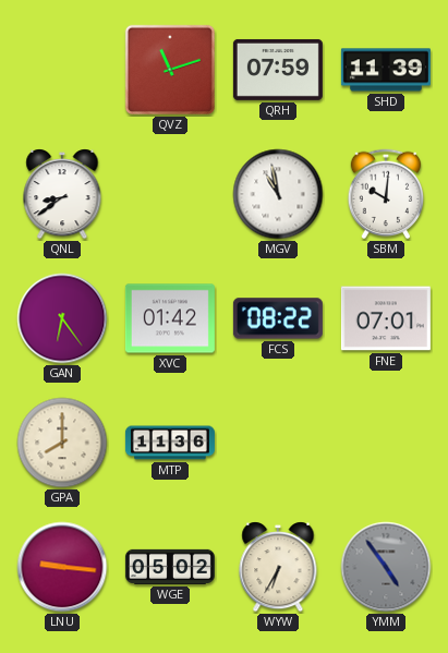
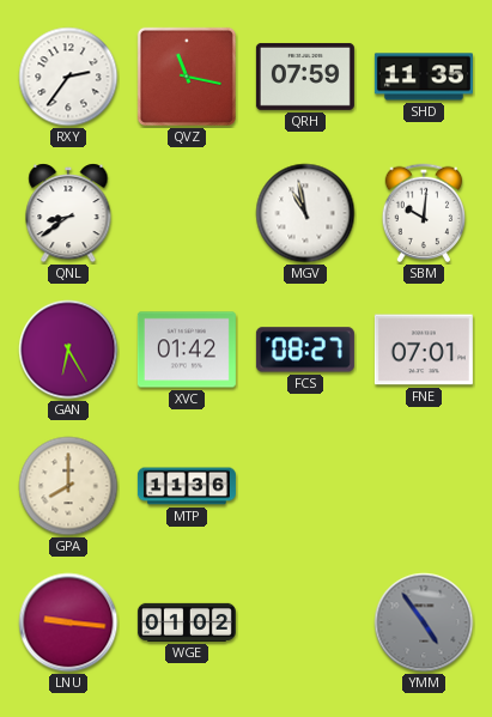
RXY: none -> 2:36
QVZ: 11:12 -> 11:17
SHD: 11:39 -> 11:35
GAN: 6:24 -> 6:25
FCS: 08:22 -> 08:27
WGE: 05:02 -> 01:02
WYW: 6:35 -> none
